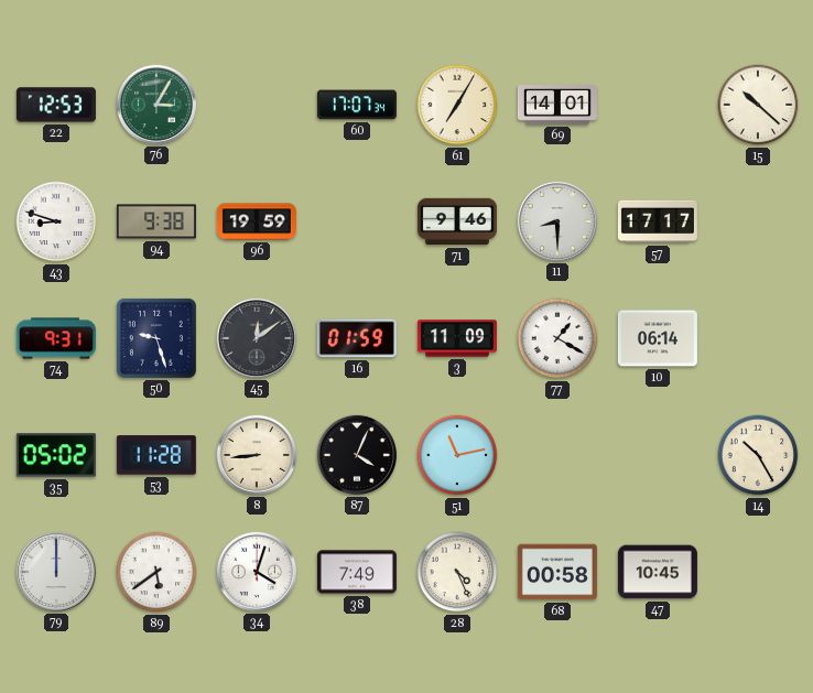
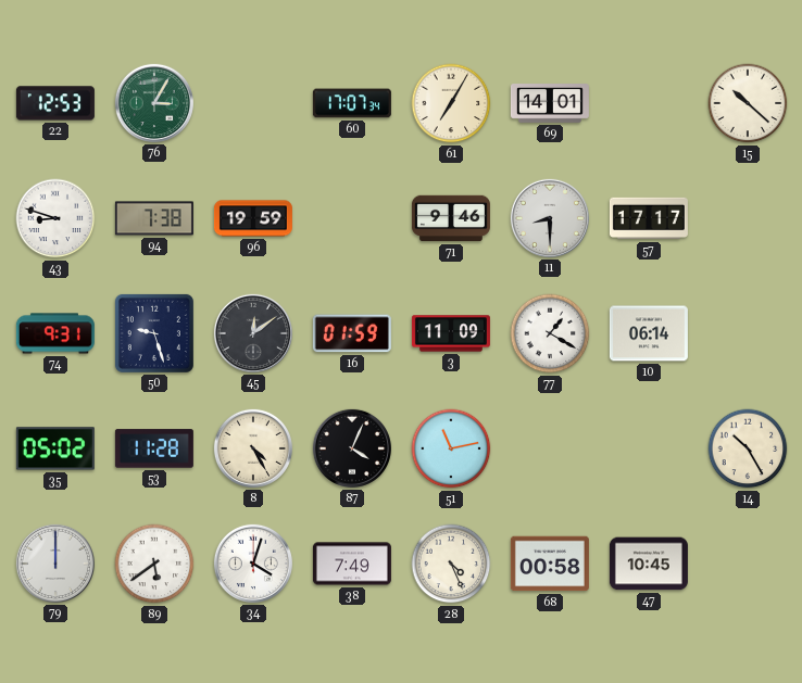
94: 9:38 -> 7:38
8: 8:44 -> 4:25
